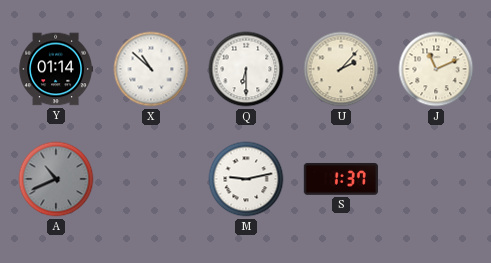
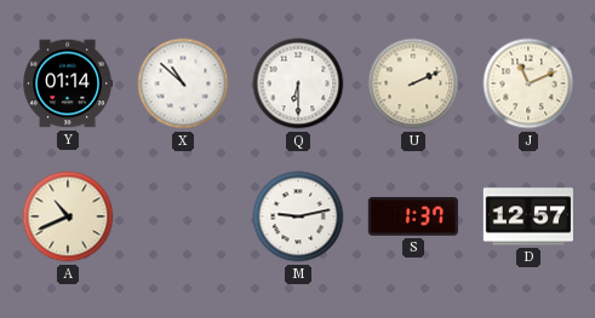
U: 2:07 -> 2:11
A dial: grey -> cream
D: none -> 12:57
